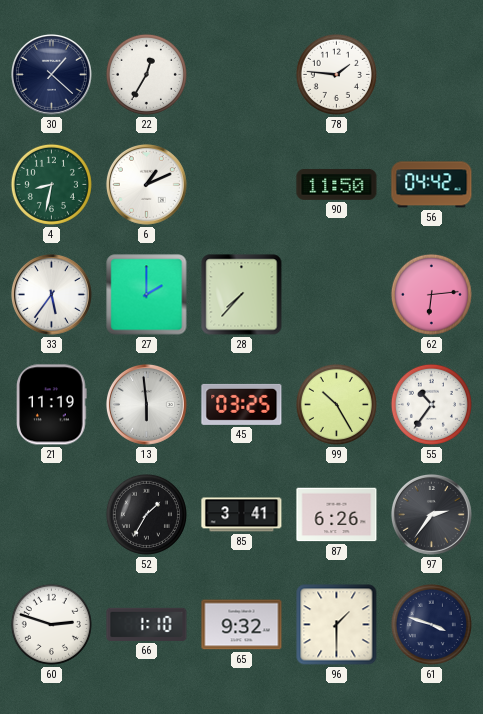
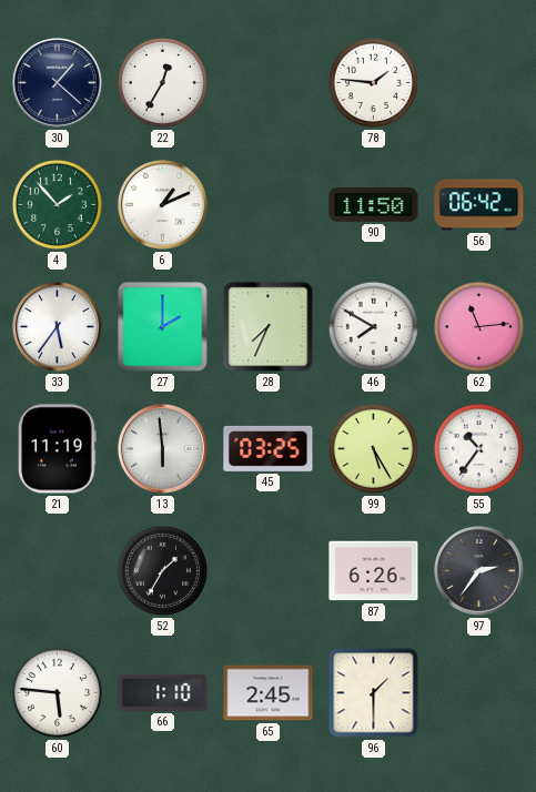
4: 8:32 -> 1:53
56: 04:42 -> 06:42
28: 7:37 -> 7:34
46: none -> 7:50
62: 6:14 -> 11:14
99: 10:25 -> 5:25
85: 3:41 -> none
60: 2:48 -> 5:46
65: 9:32 -> 2:45
61: 3:48 -> none
